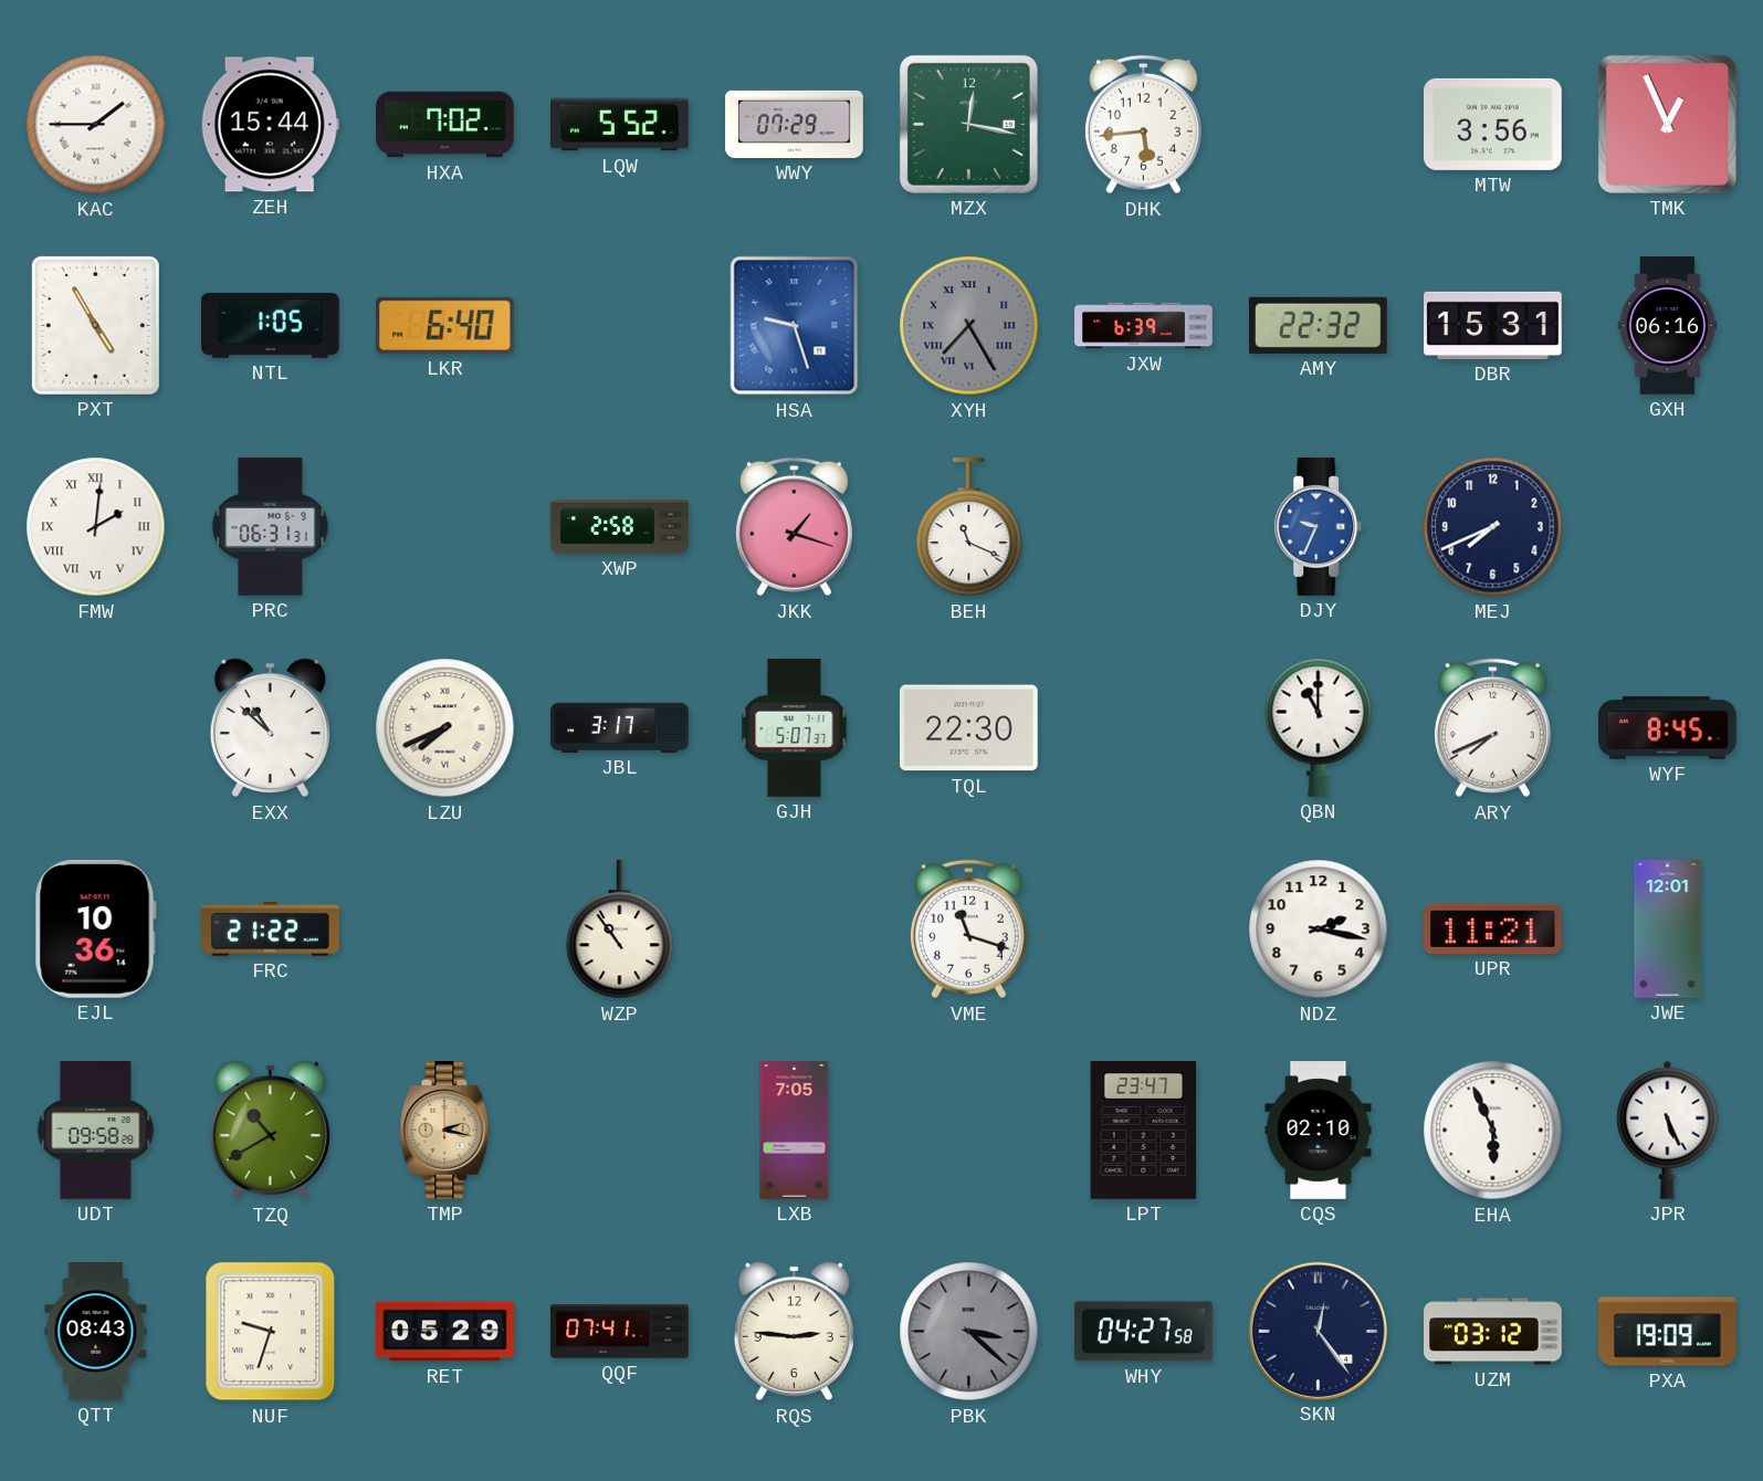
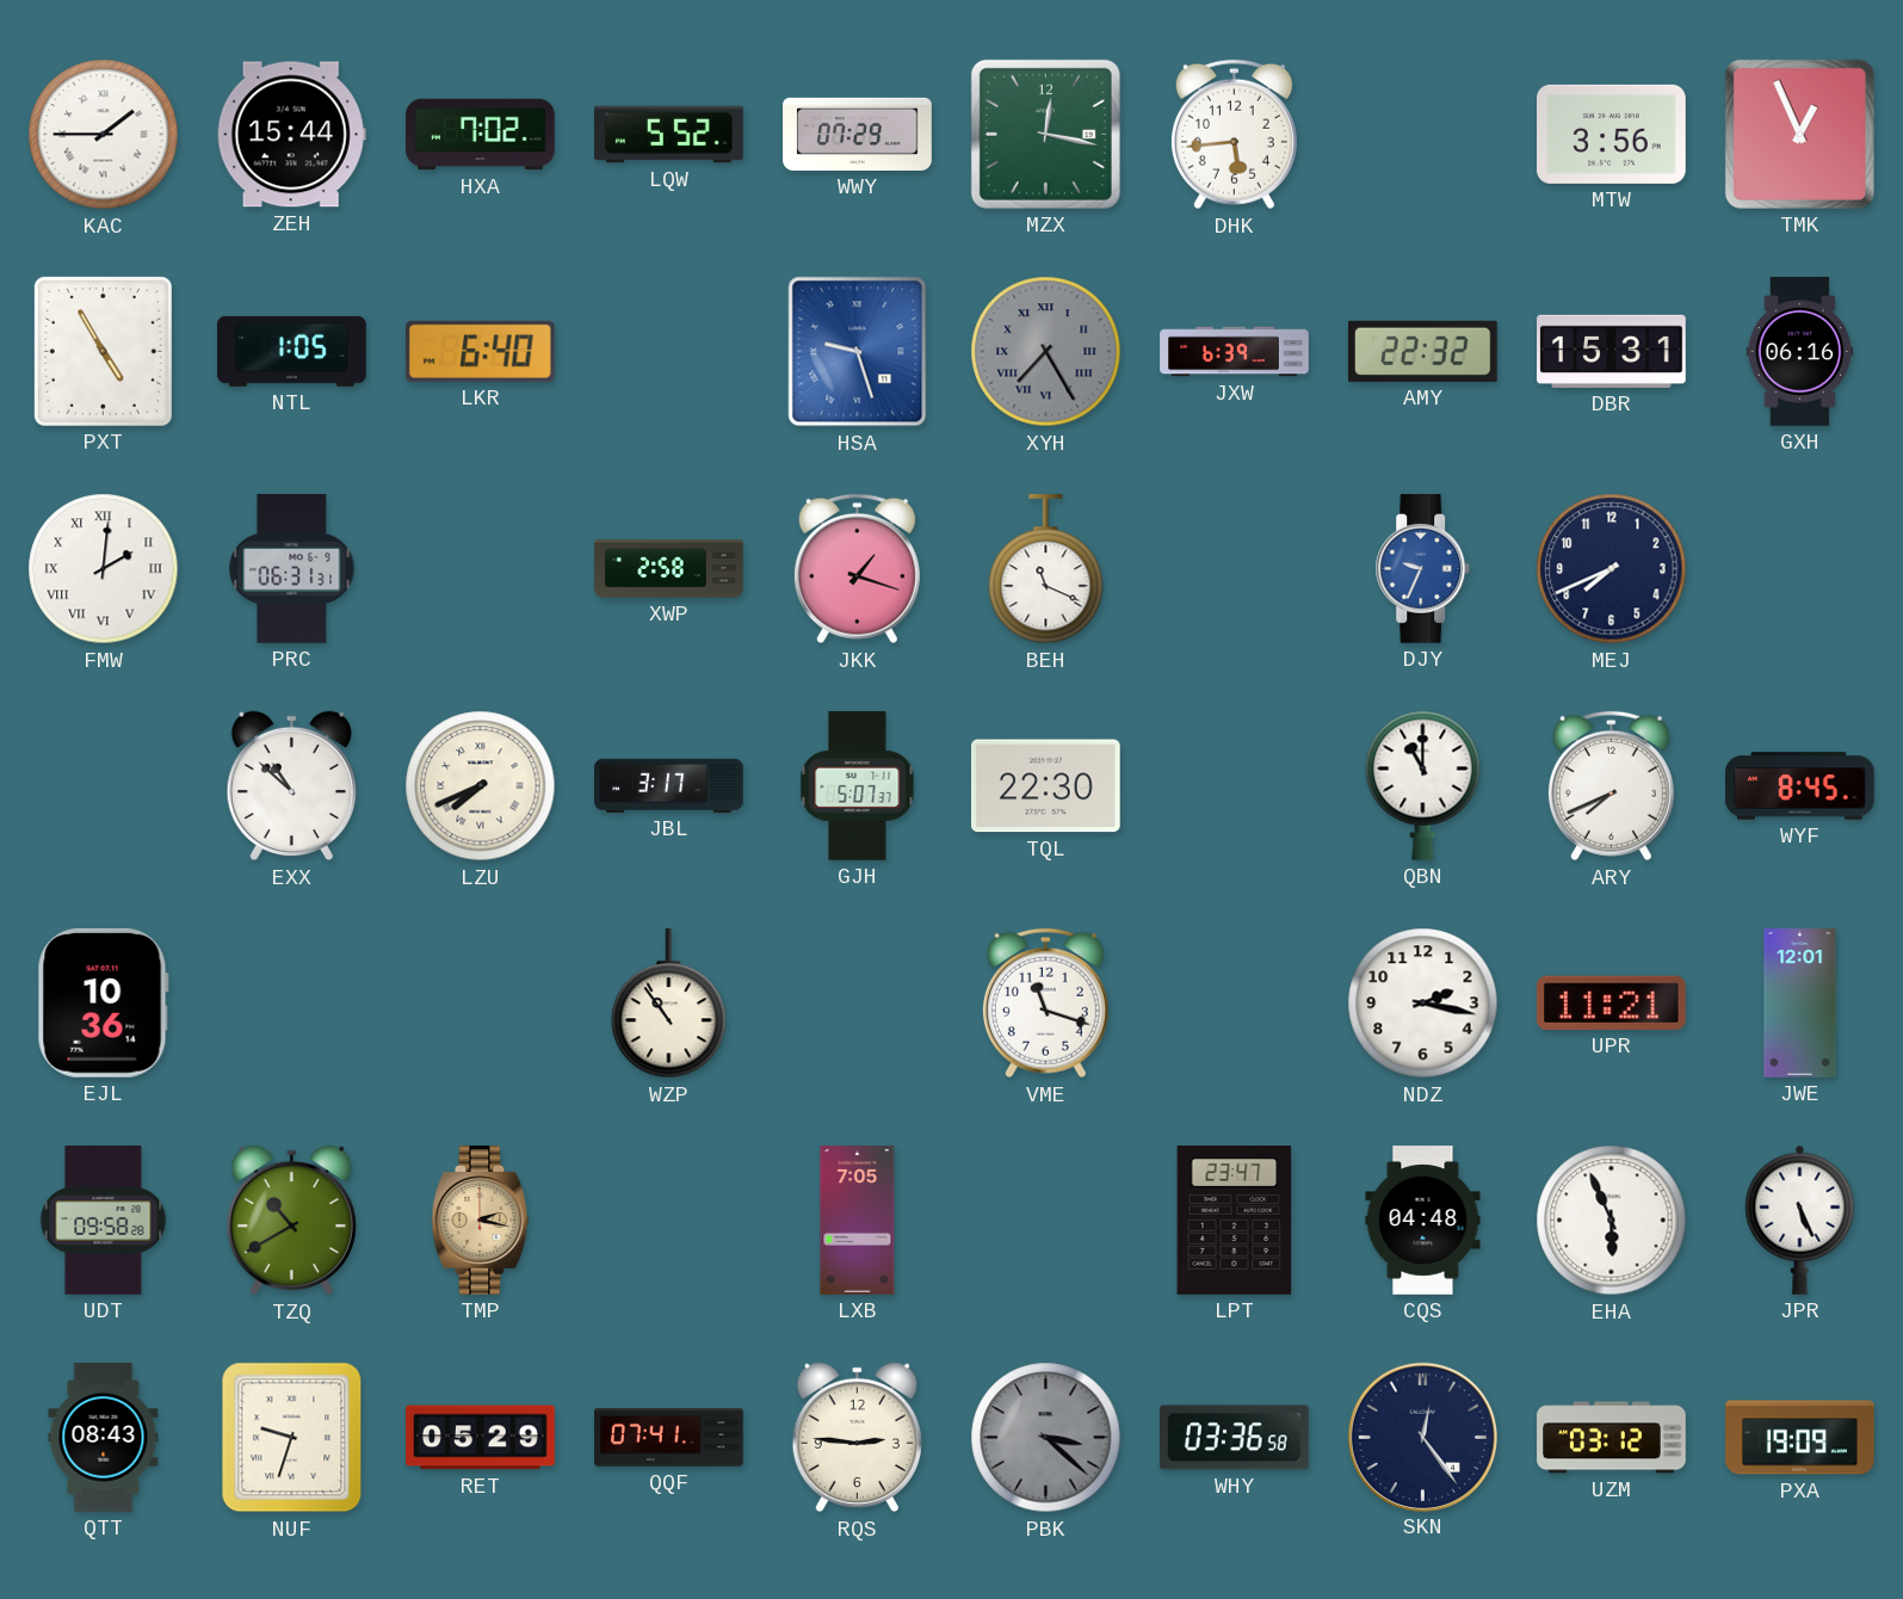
FRC: 21:22 -> none
CQS: 02:10 -> 04:48
WHY: 04:27 -> 03:36
